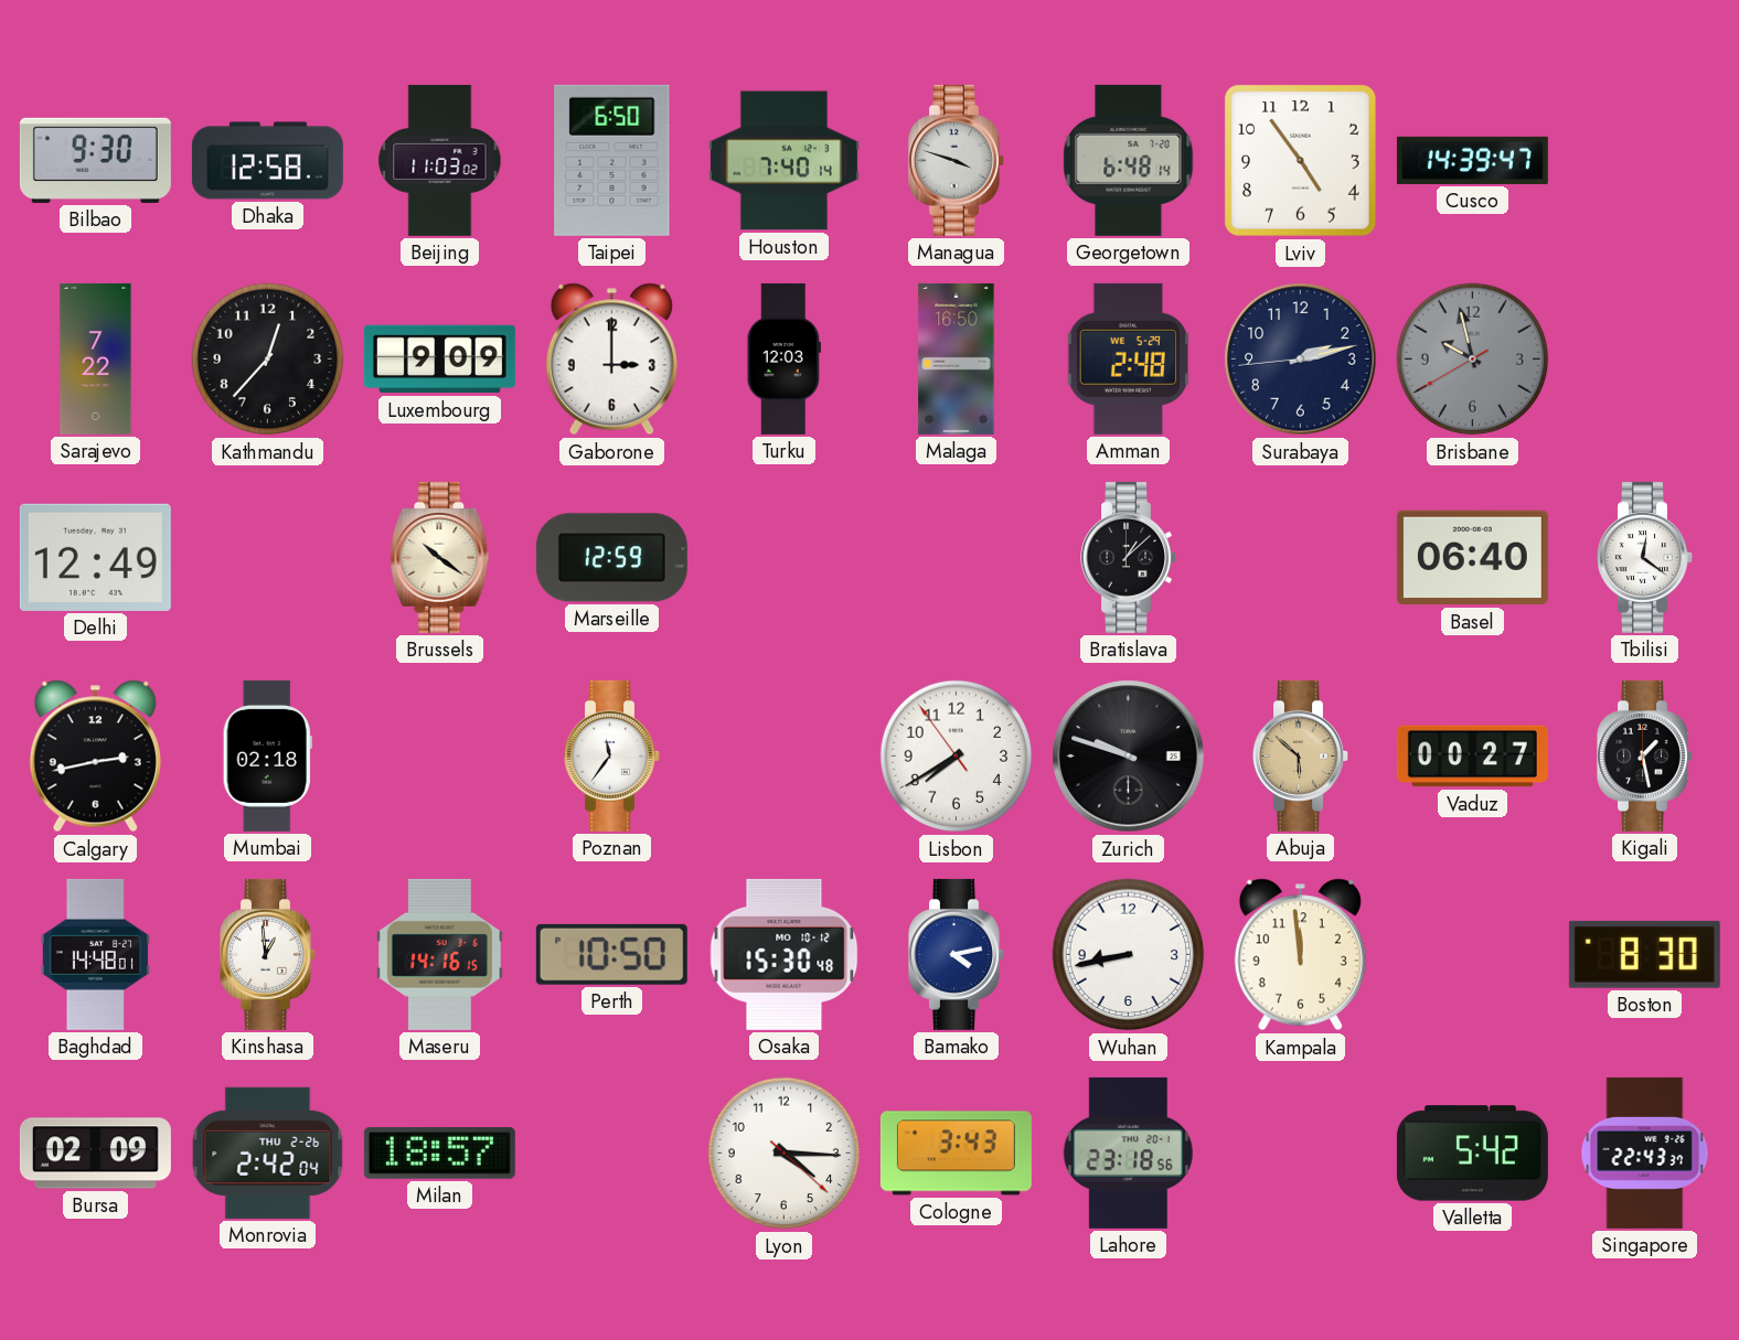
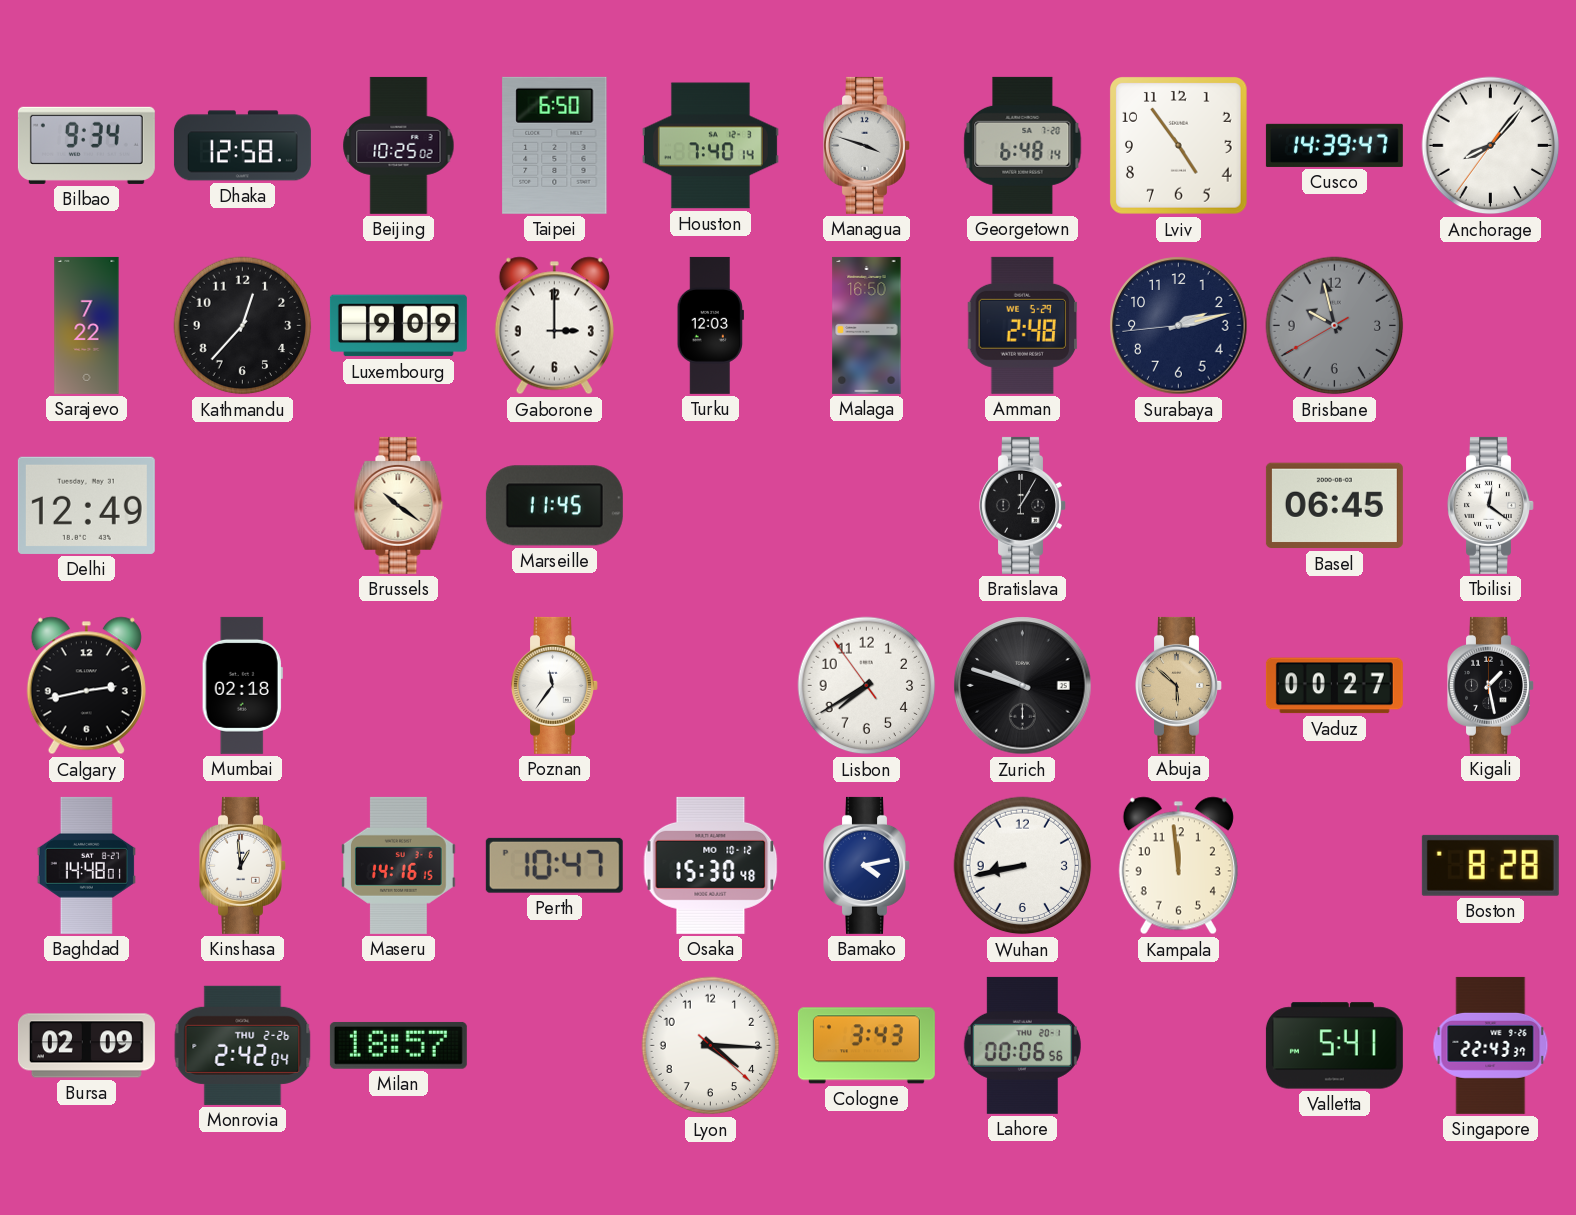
Bilbao: 9:30 -> 9:34
Beijing: 11:03 -> 10:25
Anchorage: none -> 8:06
Marseille: 12:59 -> 11:45
Bratislava: 1:08 -> 1:05
Basel: 06:40 -> 06:45
Perth: 10:50 -> 10:47
Boston: 8:30 -> 8:28
Lahore: 23:18 -> 00:06
Valletta: 5:42 -> 5:41
